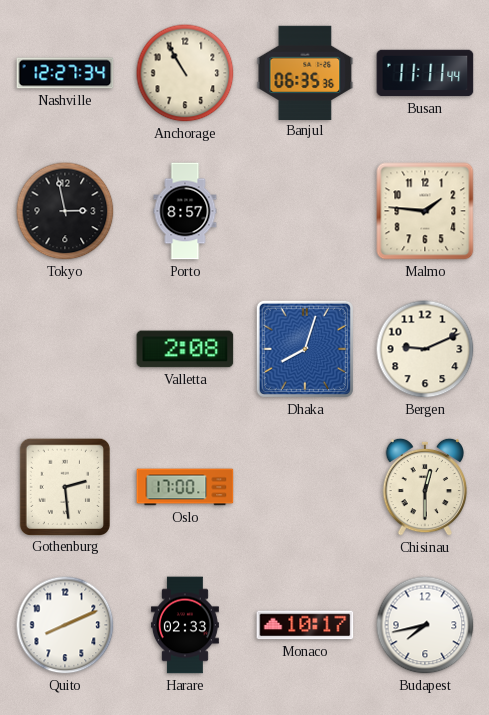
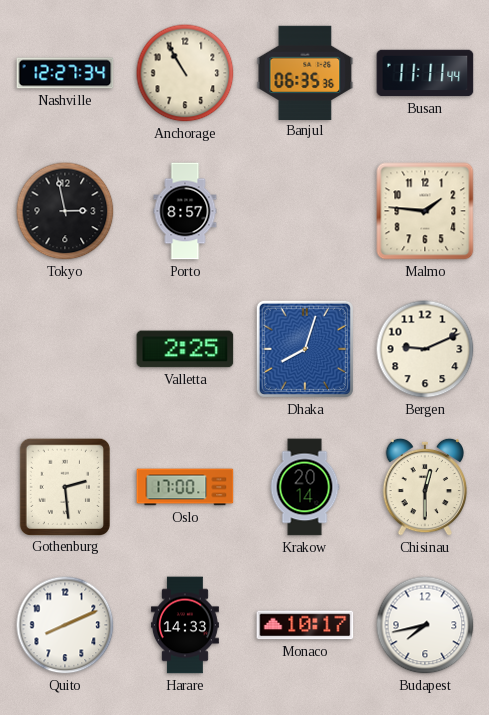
Valletta: 2:08 -> 2:25
Krakow: none -> 20:14
Harare: 02:33 -> 14:33
